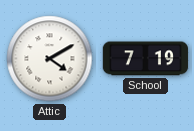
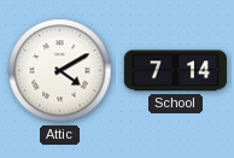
School: 7:19 -> 7:14
